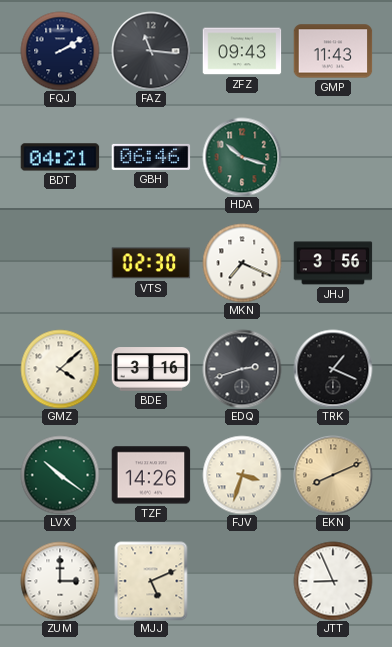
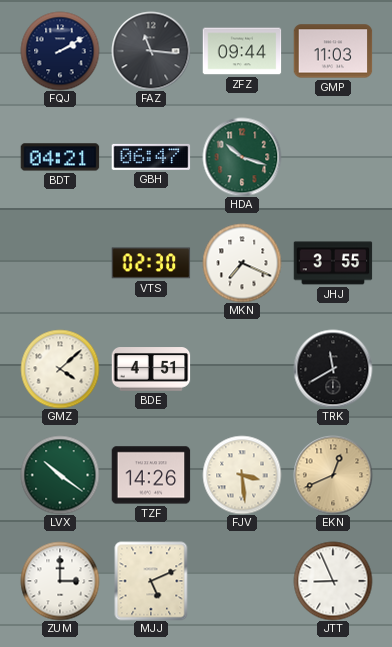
ZFZ: 09:43 -> 09:44
GMP: 11:43 -> 11:03
GBH: 06:46 -> 06:47
JHJ: 3:56 -> 3:55
BDE: 3:16 -> 4:51
EDQ: 2:42 -> none
TRK: 1:19 -> 11:40
FJV: 3:33 -> 3:29
EKN: 8:11 -> 12:41
